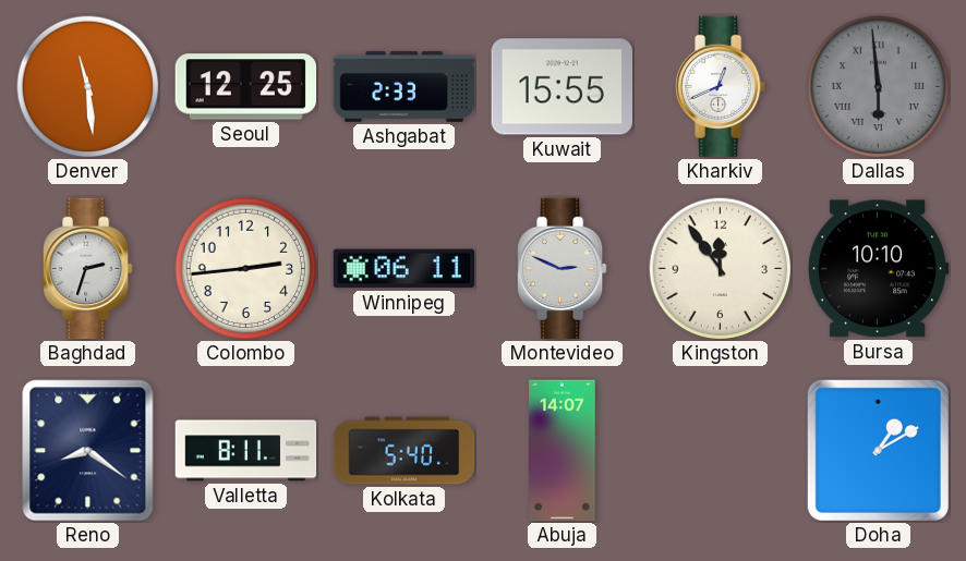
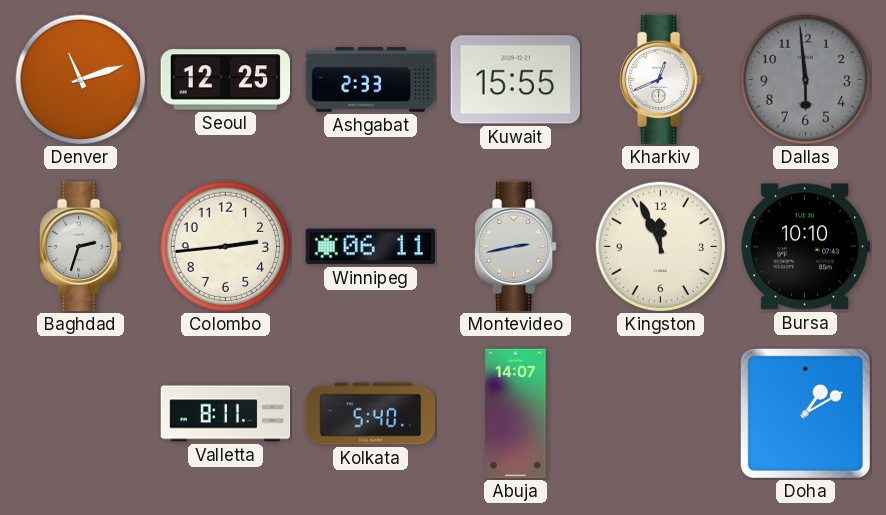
Denver: 11:29 -> 11:12
Dallas numerals: Roman -> Arabic
Montevideo: 2:49 -> 2:43
Kingston: 11:54 -> 11:56
Reno: 8:21 -> none
